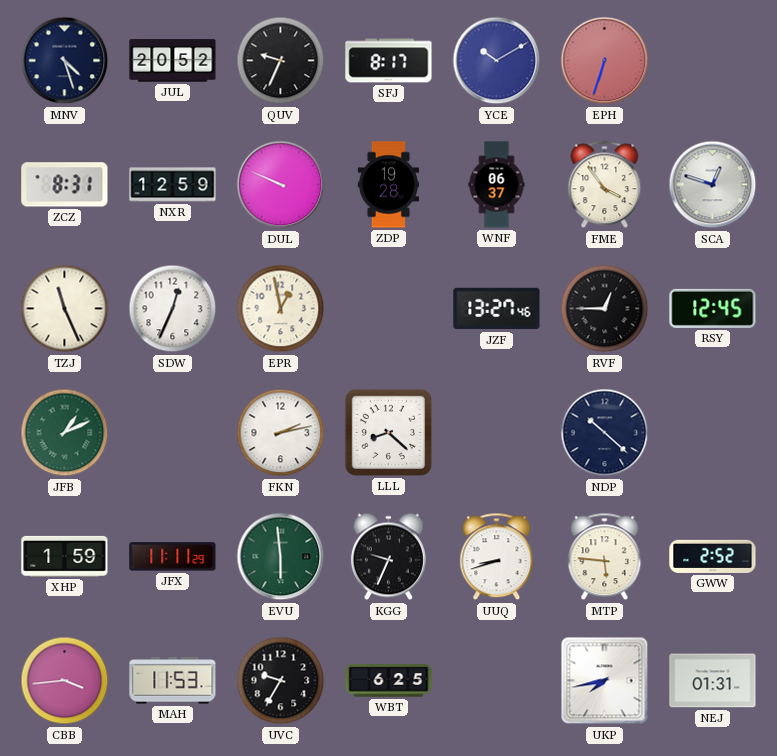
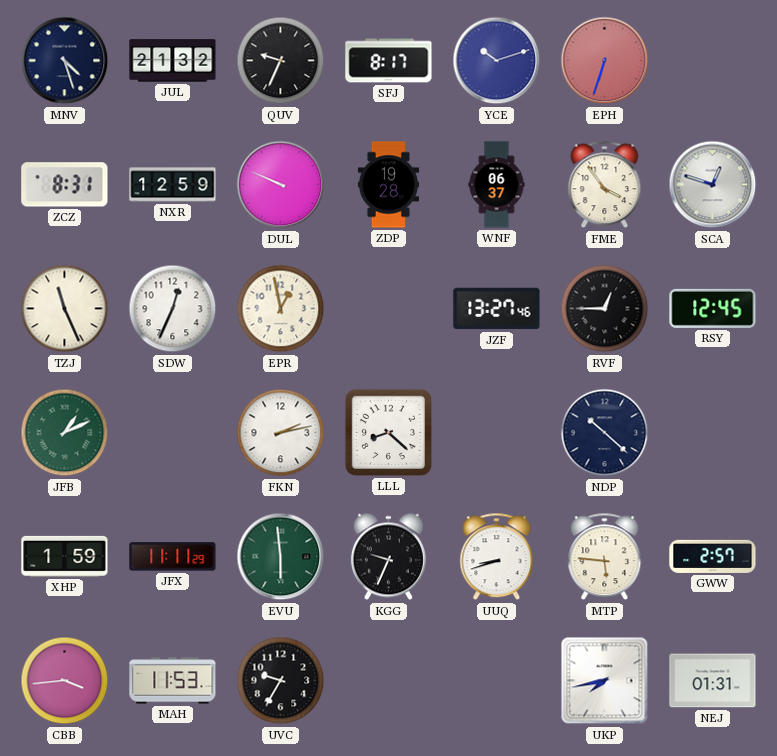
JUL: 20:52 -> 21:32
YCE: 10:10 -> 10:12
GWW: 2:52 -> 2:57
WBT: 6:25 -> none
